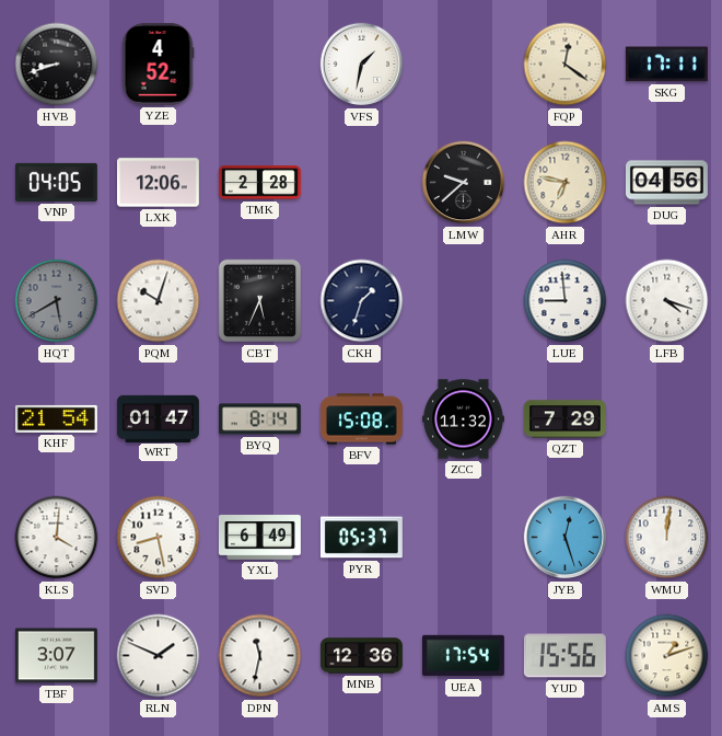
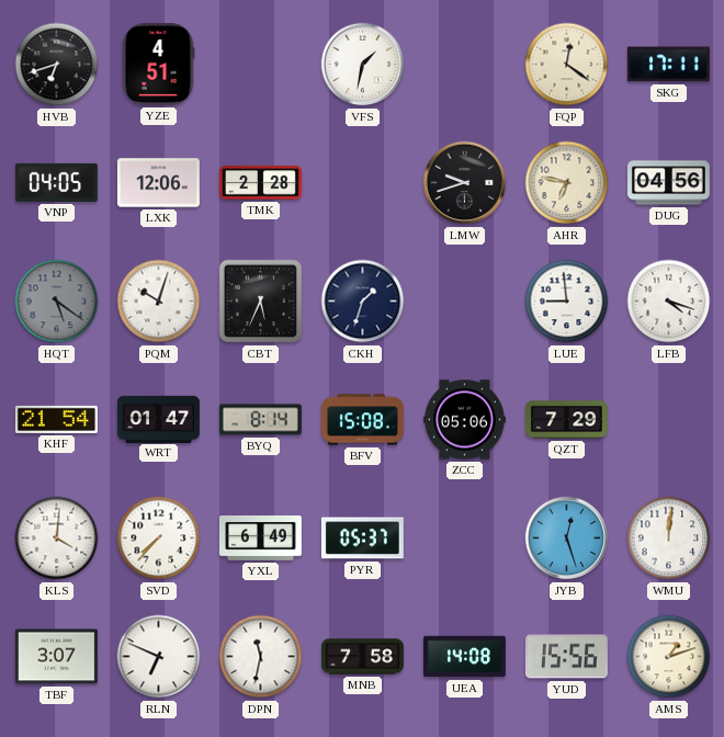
HVB: 8:42 -> 6:42
YZE: 4:52 -> 4:51
LMW: 9:38 -> 9:42
HQT: 5:40 -> 5:21
ZCC: 11:32 -> 05:06
SVD: 8:28 -> 7:37
RLN: 1:49 -> 6:49
MNB: 12:36 -> 7:58
UEA: 17:54 -> 14:08
